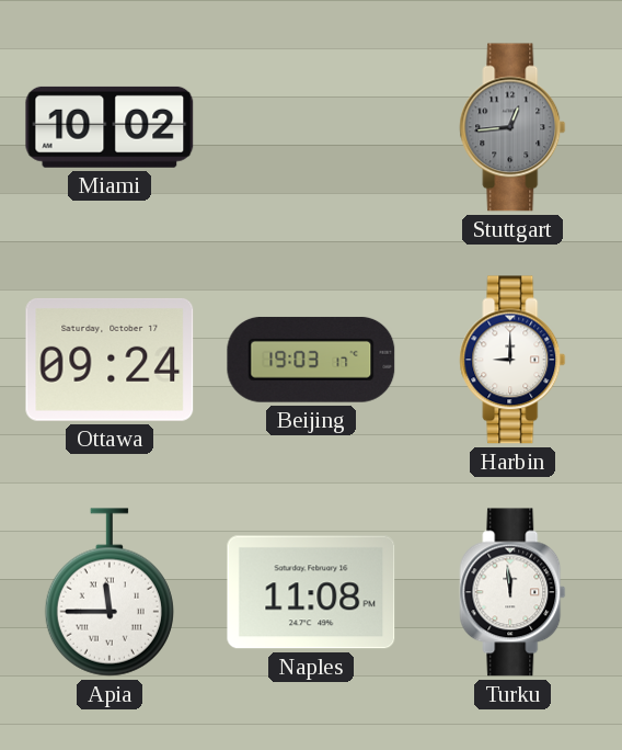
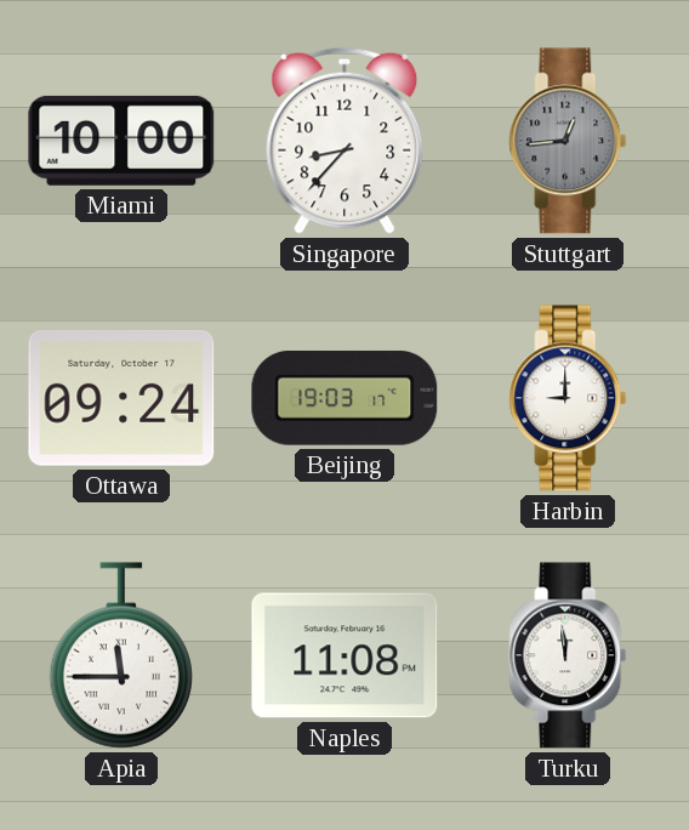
Miami: 10:02 -> 10:00
Singapore: none -> 8:37
